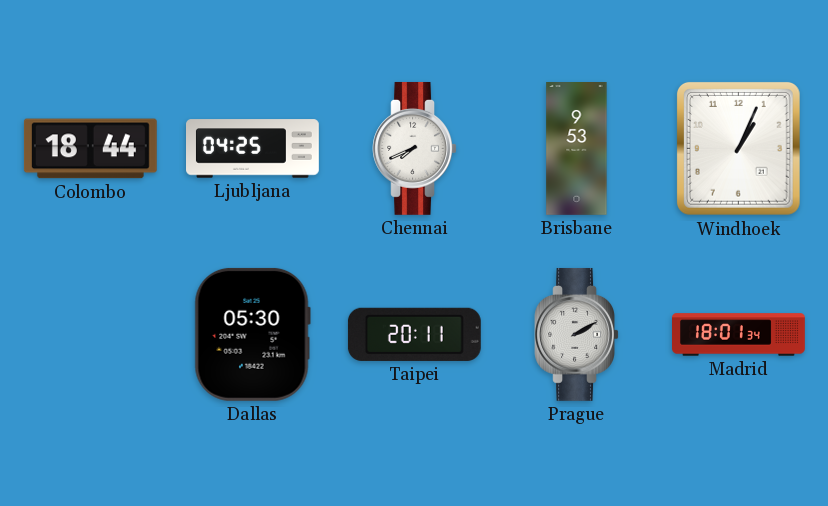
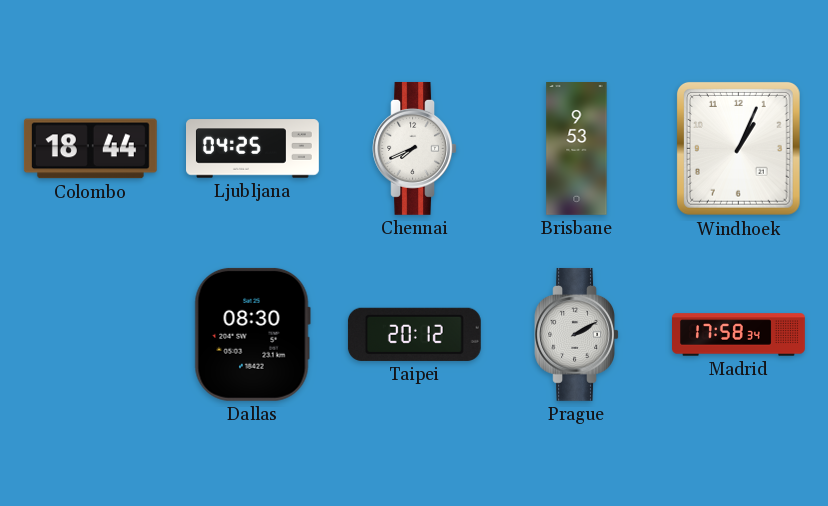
Dallas: 05:30 -> 08:30
Taipei: 20:11 -> 20:12
Madrid: 18:01 -> 17:58
